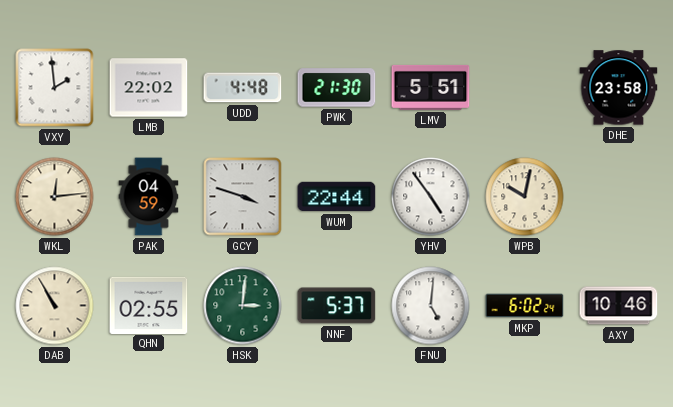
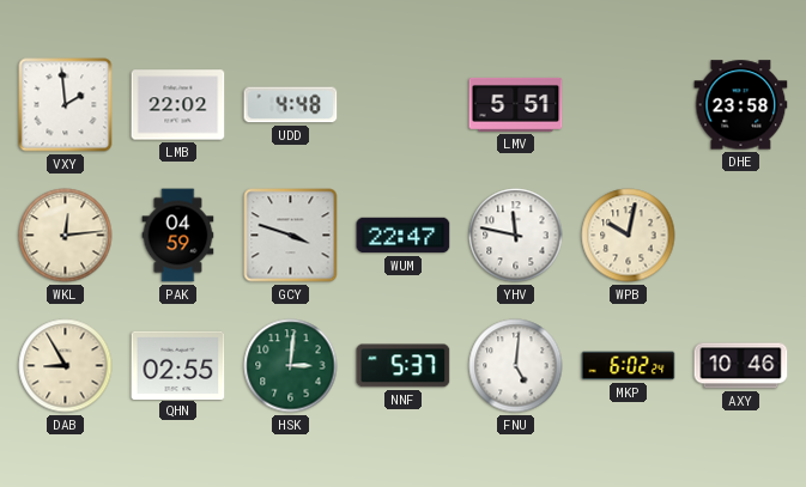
PWK: 21:30 -> none
WUM: 22:44 -> 22:47
YHV: 4:54 -> 11:47
DAB: 10:55 -> 8:55
